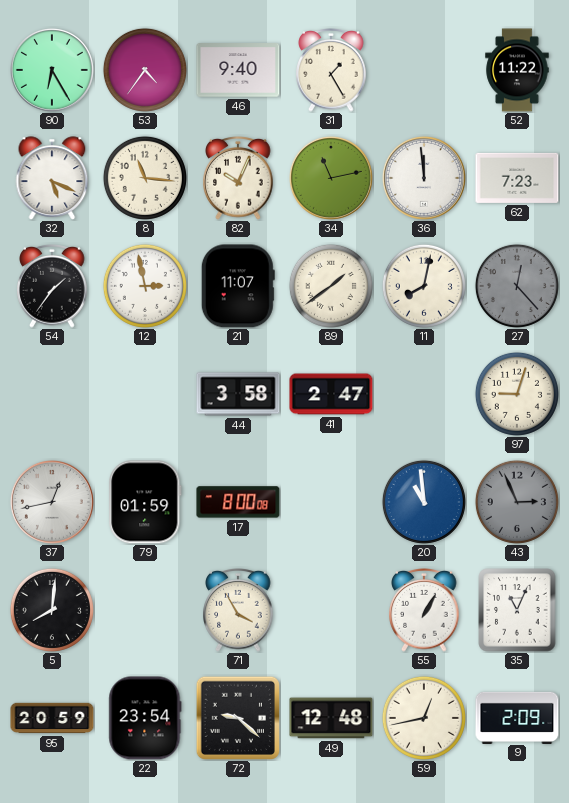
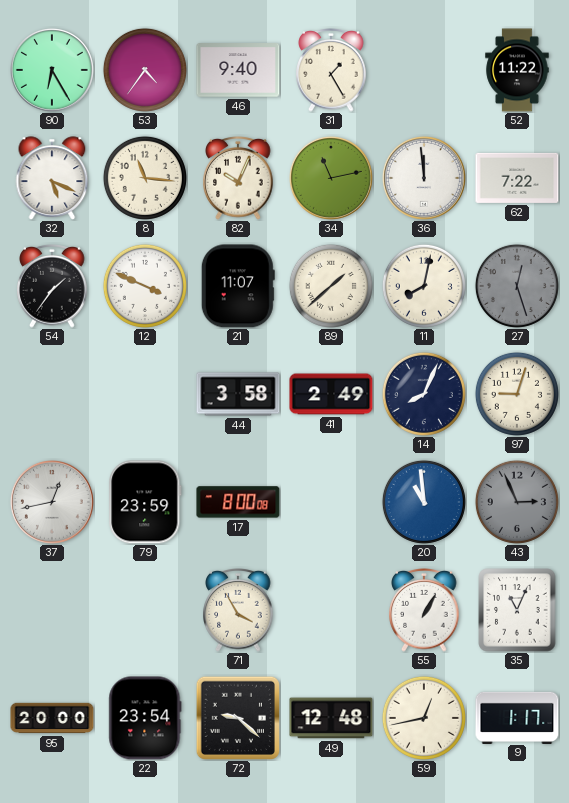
62: 7:23 -> 7:22
12: 2:58 -> 3:49
89: 1:39 -> 1:38
27: 12:23 -> 12:27
41: 2:47 -> 2:49
14: none -> 8:04
79: 01:59 -> 23:59
5: 8:01 -> none
95: 20:59 -> 20:00
9: 2:09 -> 1:17
